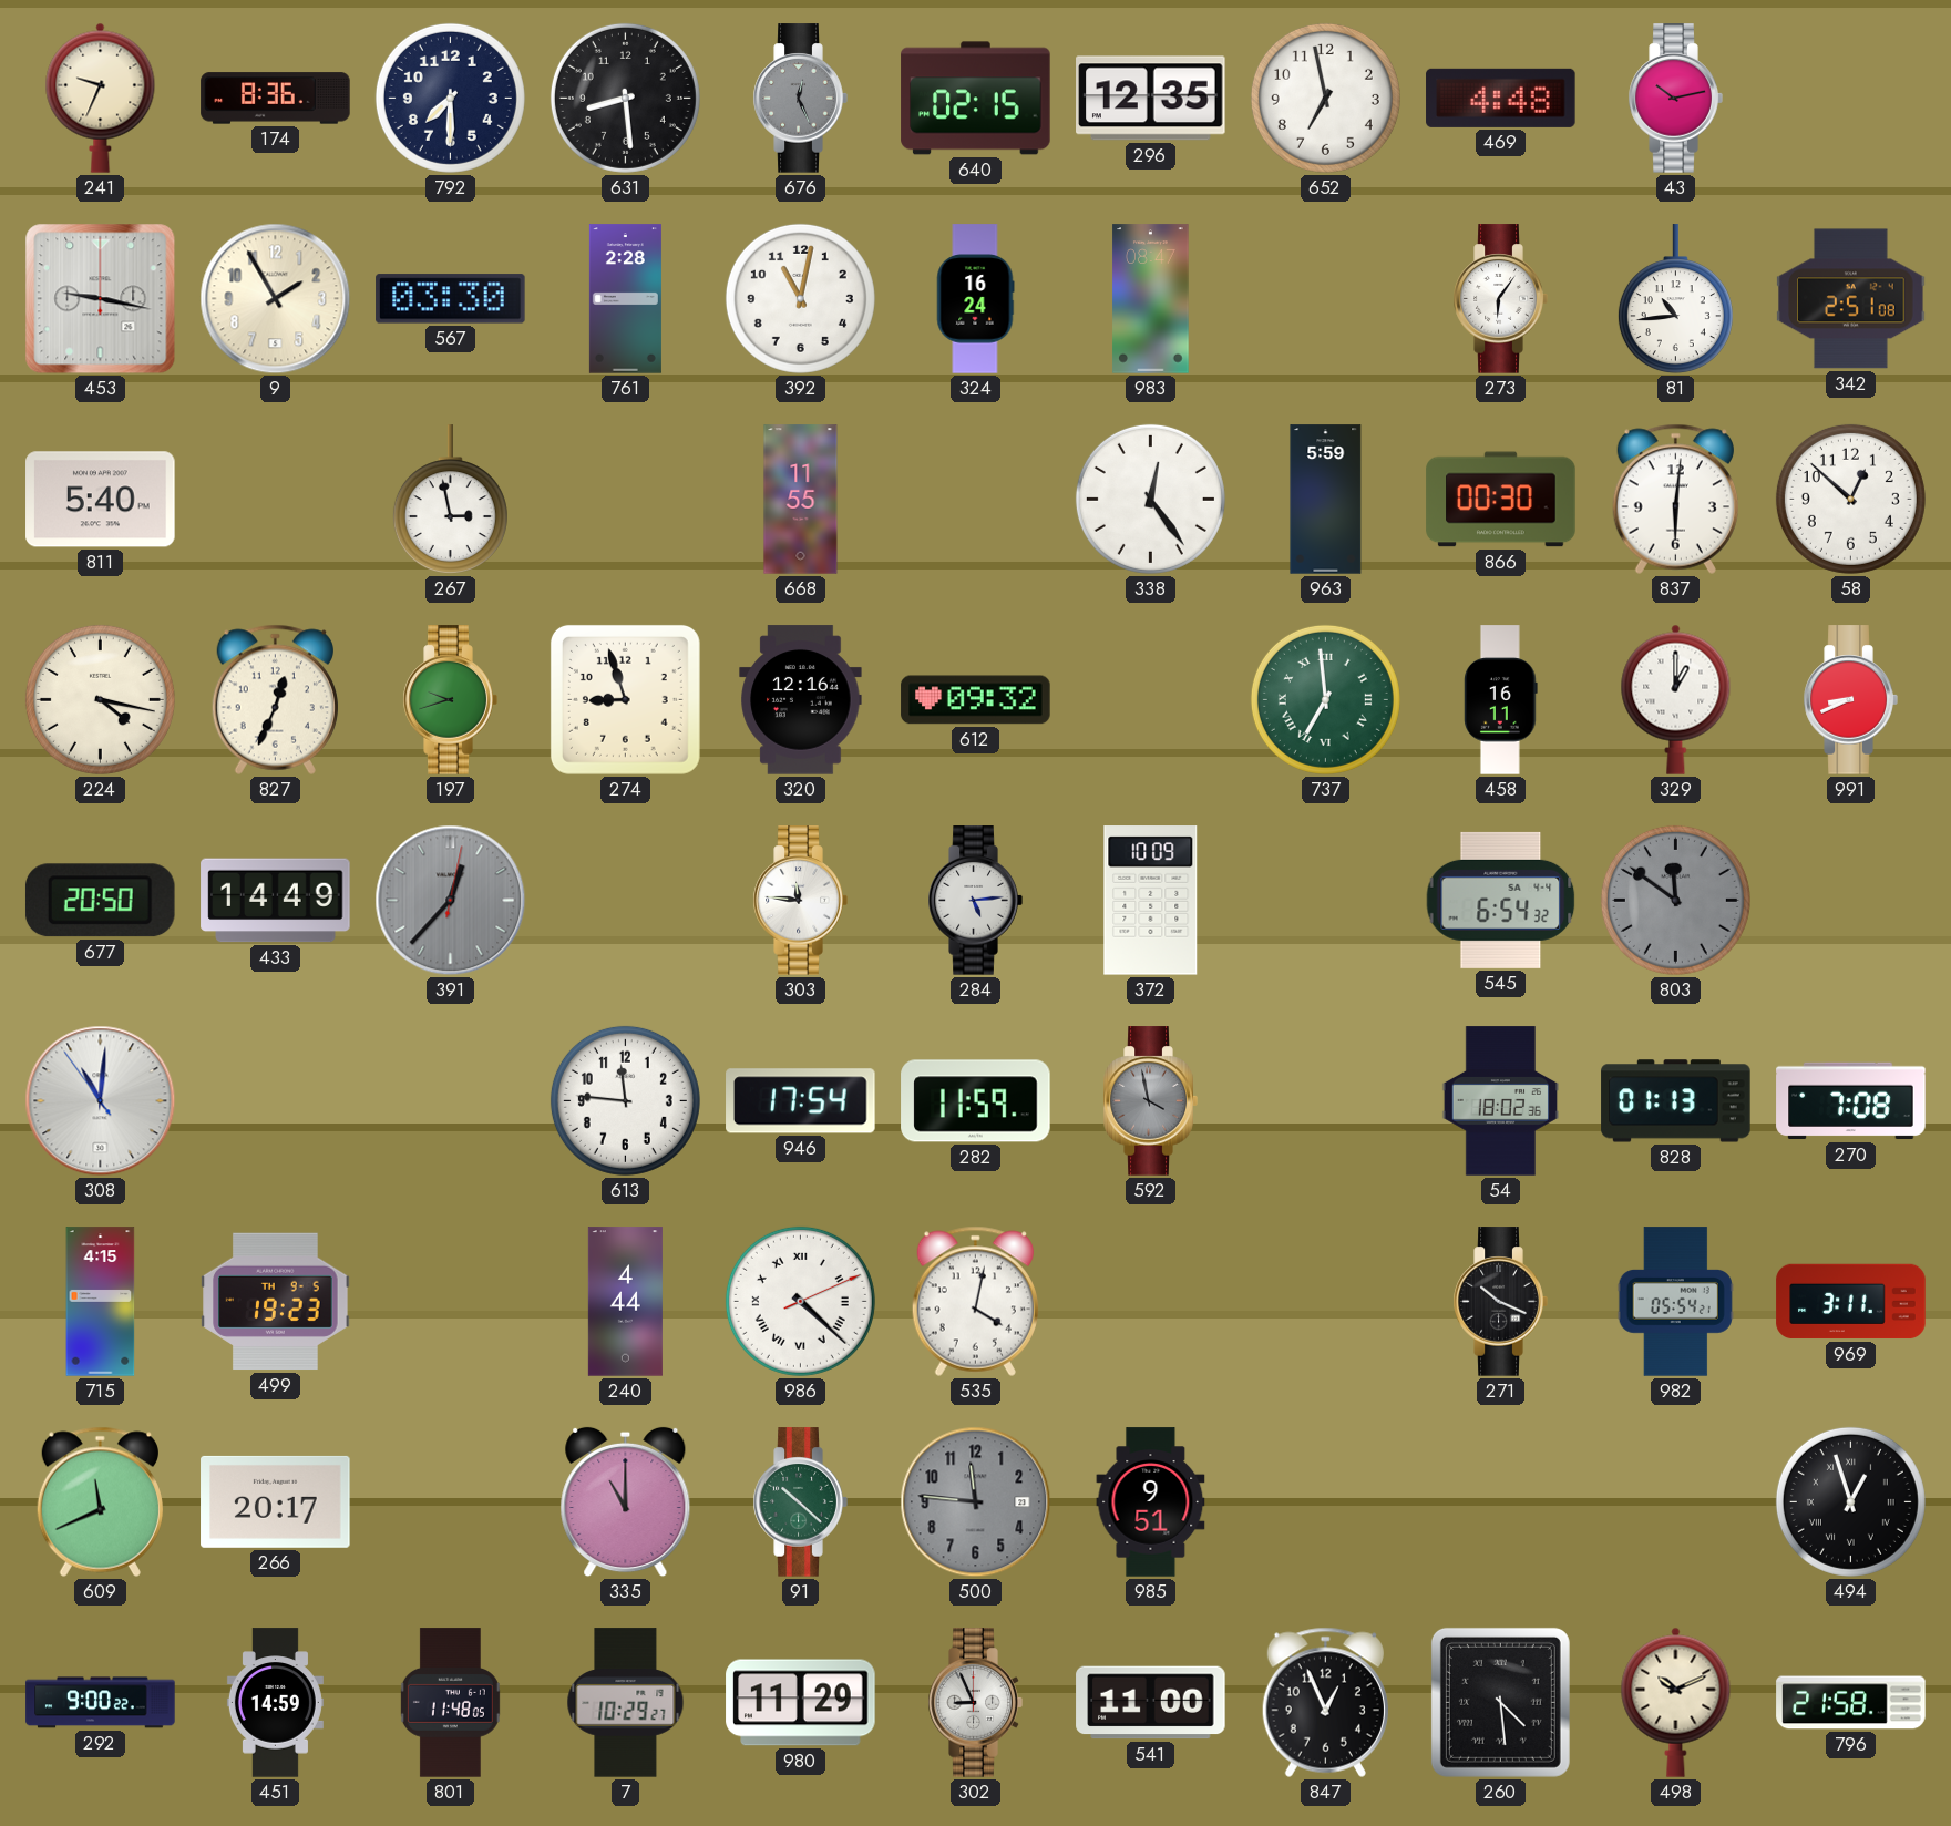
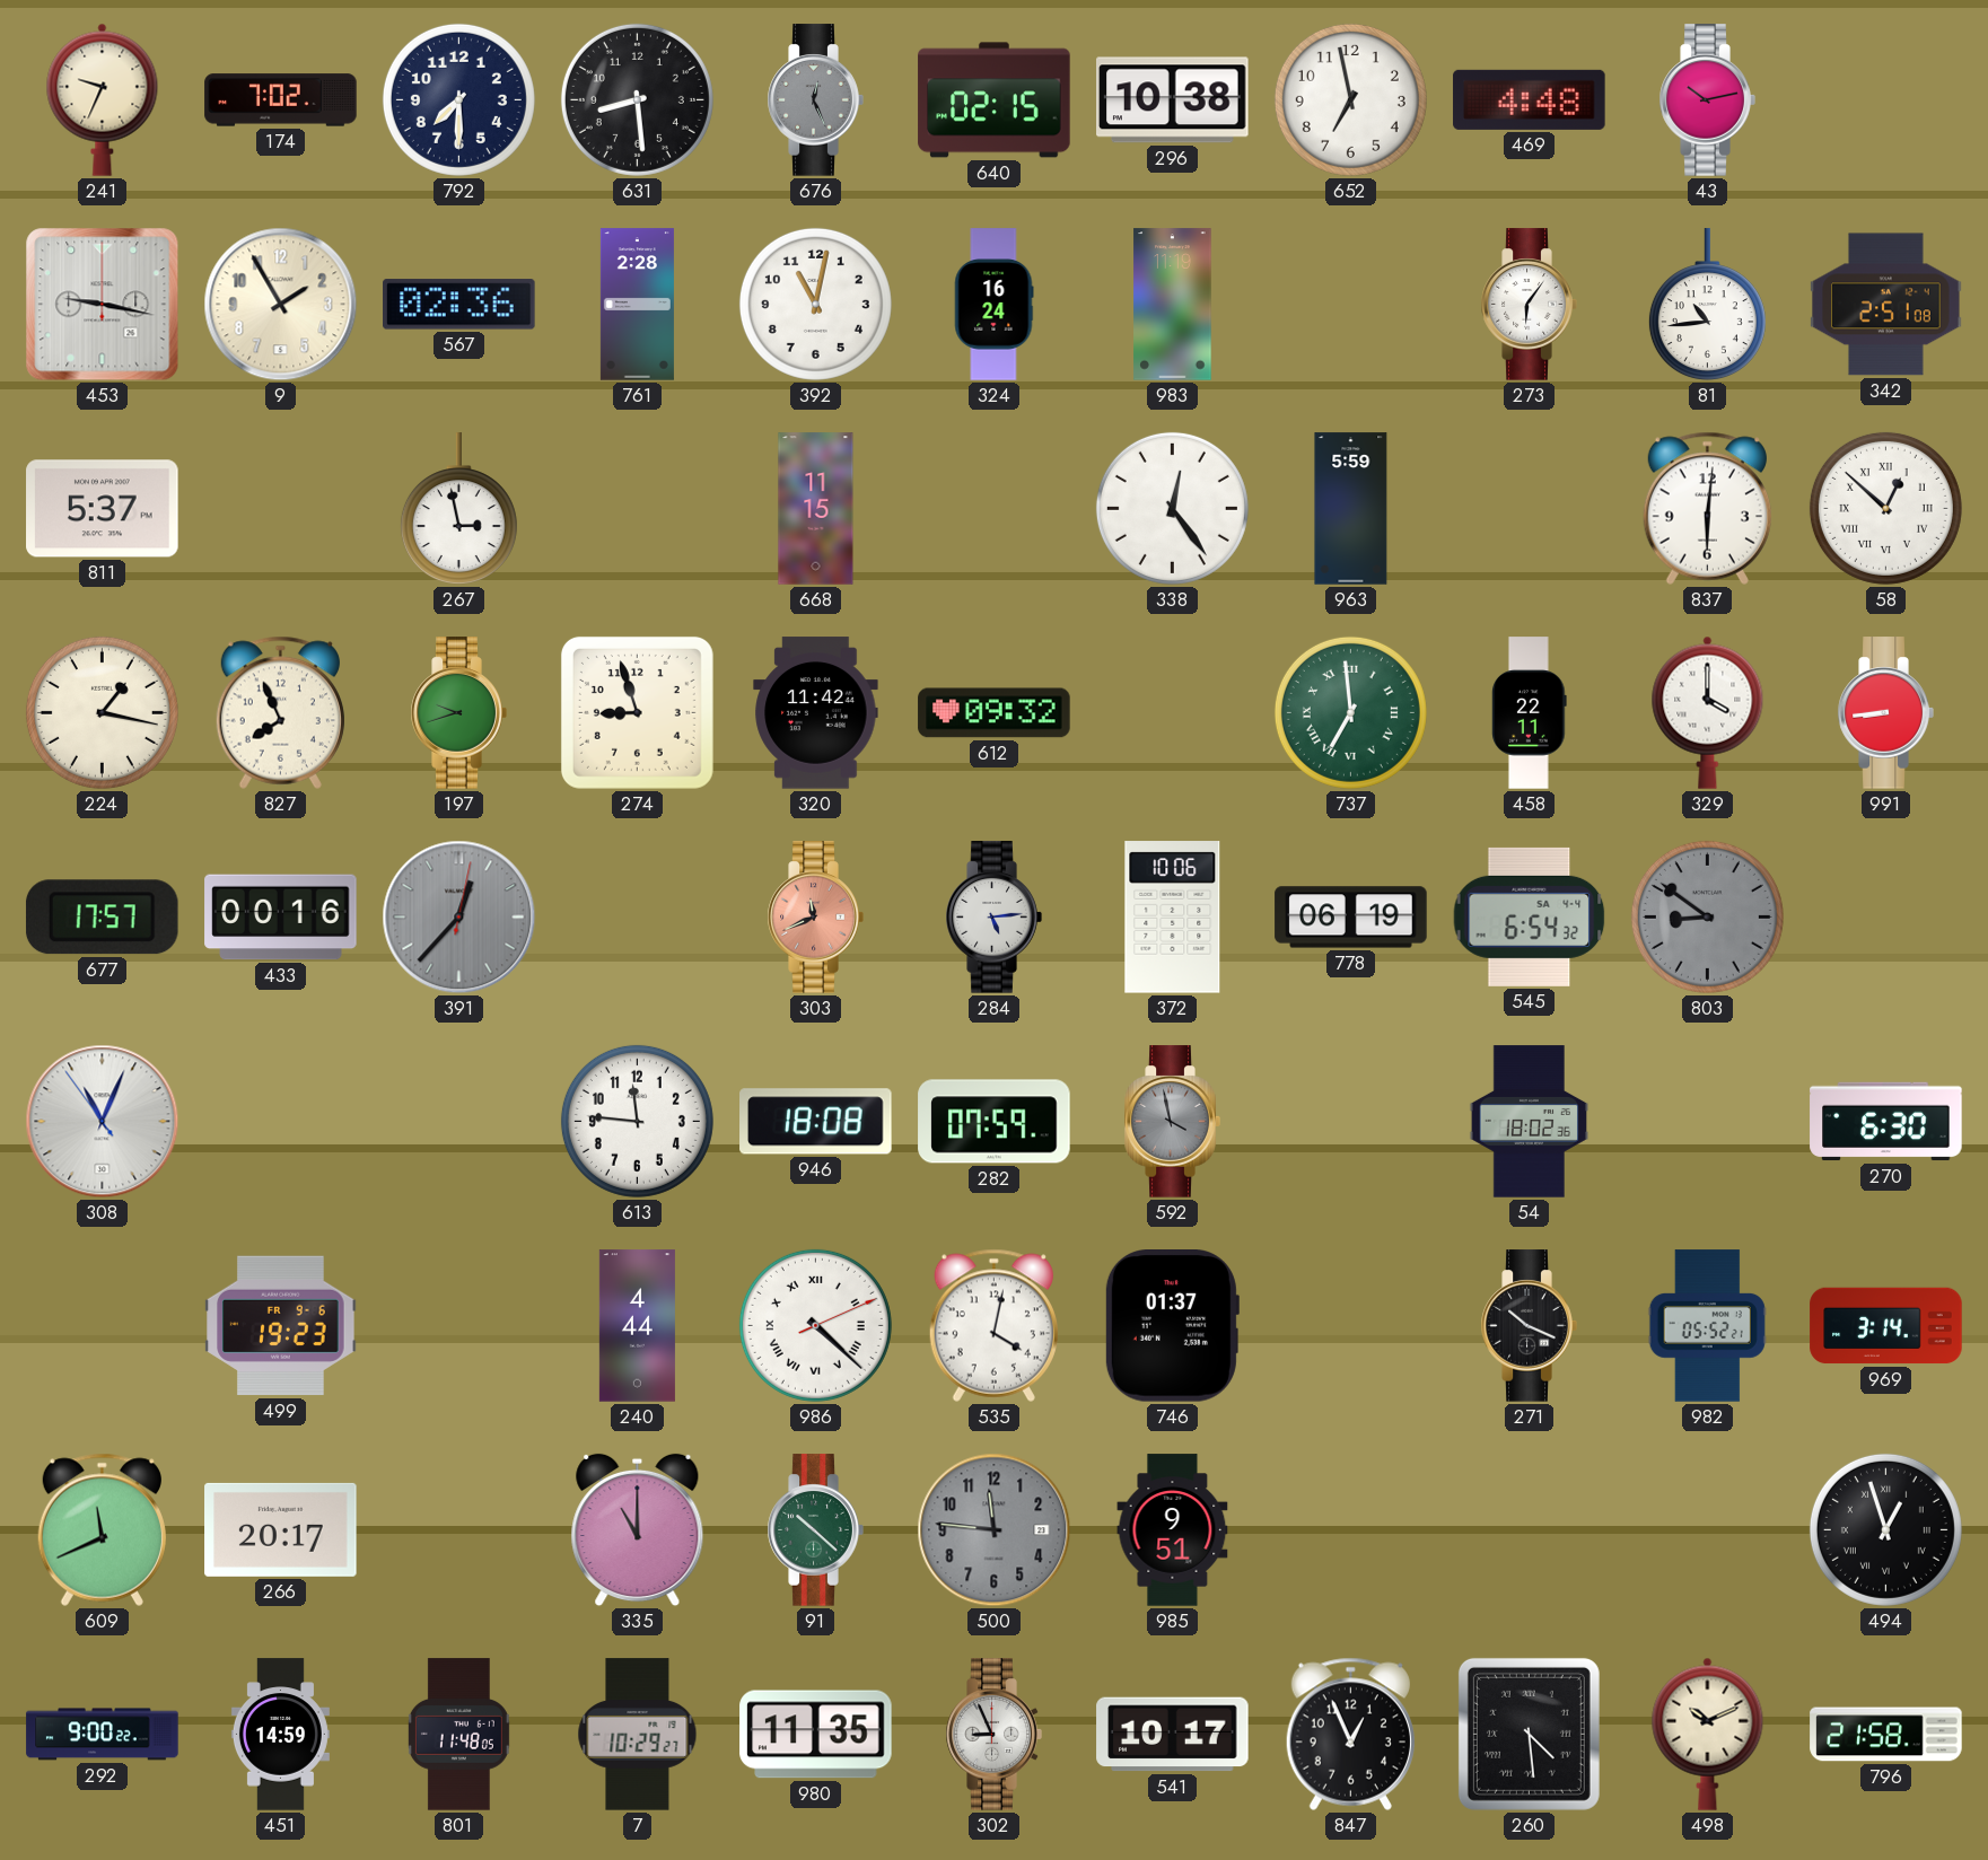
174: 8:36 -> 7:02
296: 12:35 -> 10:38
567: 03:30 -> 02:36
983: 08:47 -> 11:19
811: 5:40 -> 5:37
668: 11:55 -> 11:15
866: 00:30 -> none
58 numerals: Arabic -> Roman
224: 4:17 -> 1:17
827: 12:34 -> 7:56
320: 12:16 -> 11:42
458: 16:11 -> 22:11
329: 1:00 -> 4:00
991: 8:41 -> 8:44
677: 20:50 -> 17:57
433: 14:49 -> 00:16
303: 11:46 -> 11:41
303 dial: white -> salmon
372: 10:09 -> 10:06
778: none -> 06:19
803: 11:51 -> 8:51
308: 11:00 -> 11:03
946: 17:54 -> 18:08
282: 11:59 -> 07:59
828: 01:13 -> none
270: 7:08 -> 6:30
715: 4:15 -> none
499 date: TH 9-5 -> FR 9-6
746: none -> 01:37
982: 05:54 -> 05:52
969: 3:11 -> 3:14
980: 11:29 -> 11:35
541: 11:00 -> 10:17
